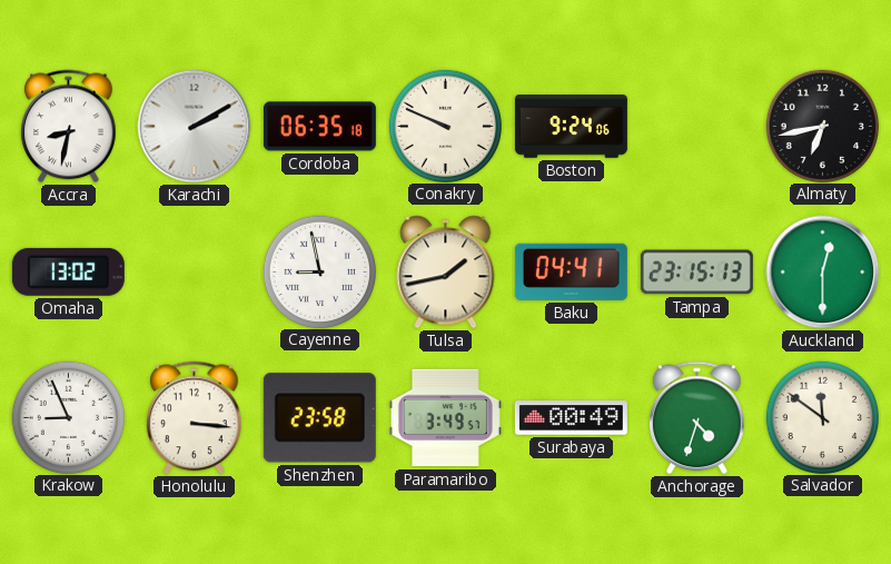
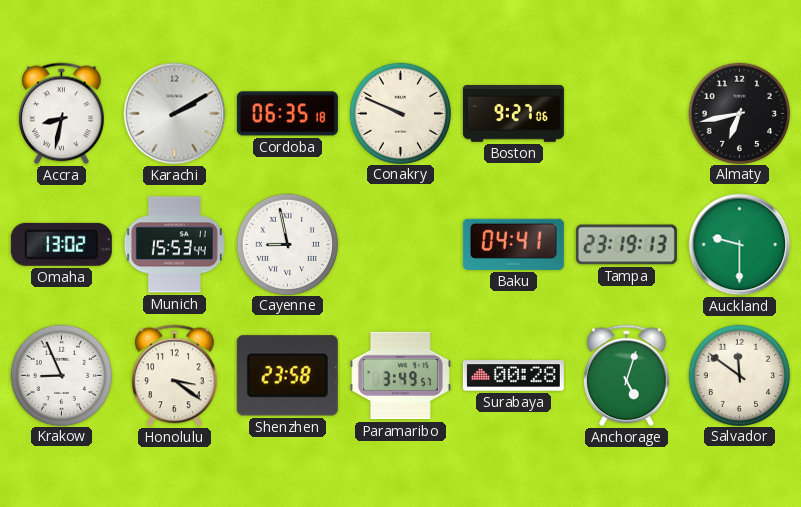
Boston: 9:24 -> 9:27
Munich: none -> 15:53
Tulsa: 1:43 -> none
Tampa: 23:15 -> 23:19
Auckland: 12:30 -> 9:30
Honolulu: 3:16 -> 3:21
Surabaya: 00:49 -> 00:28
Anchorage: 4:33 -> 5:03
